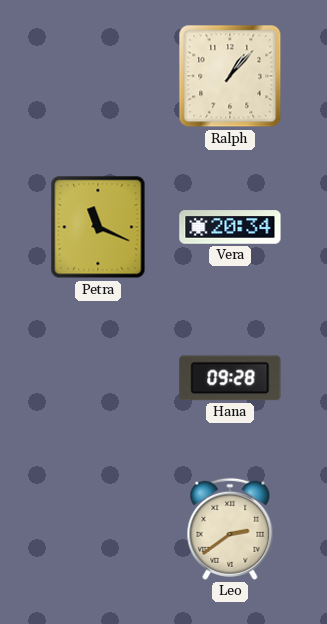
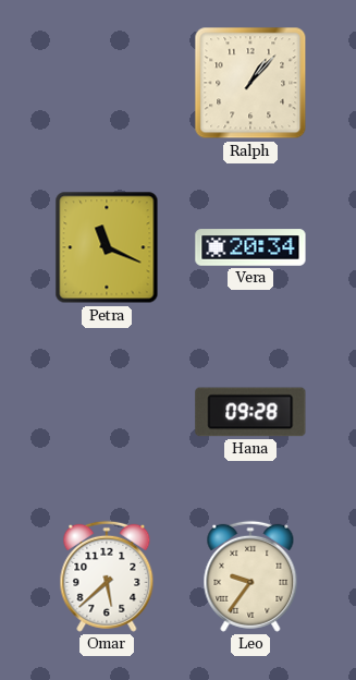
Omar: none -> 5:38
Leo: 2:39 -> 9:36
